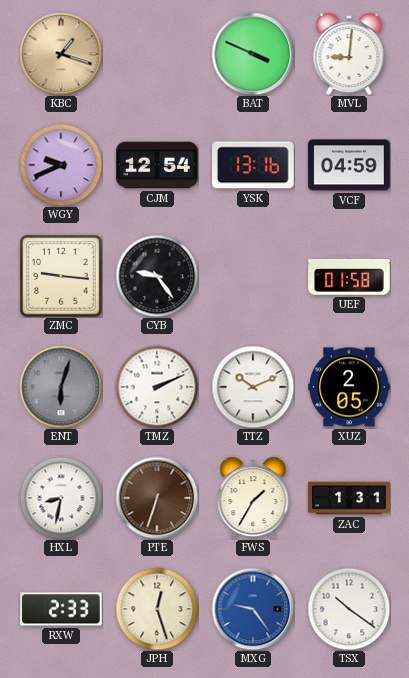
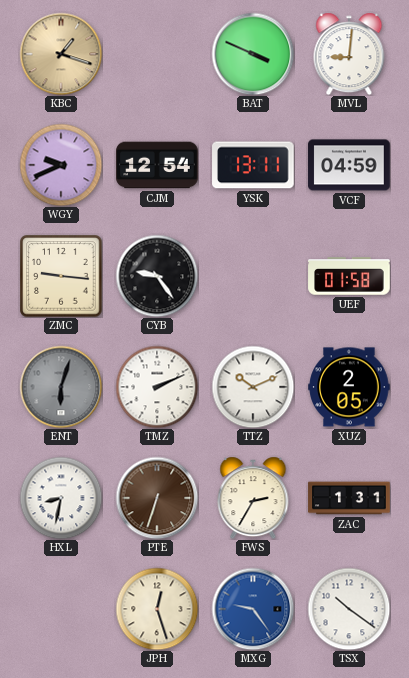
YSK: 13:16 -> 13:11
FWS: 1:35 -> 2:35
RXW: 2:33 -> none
